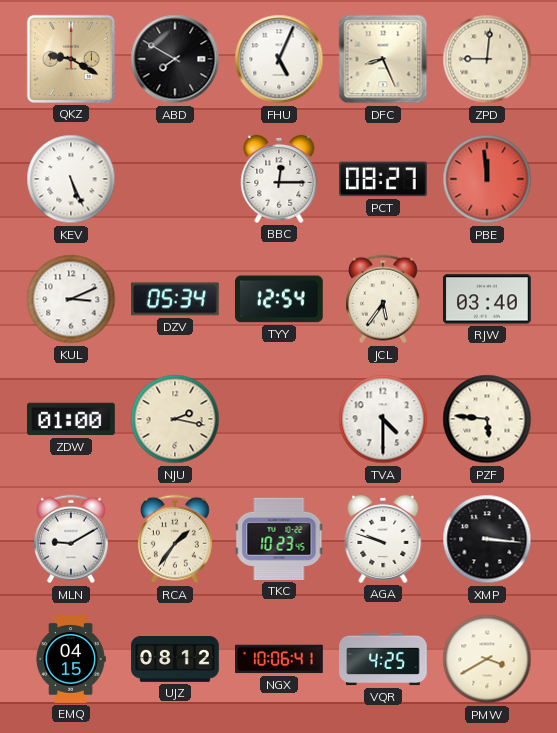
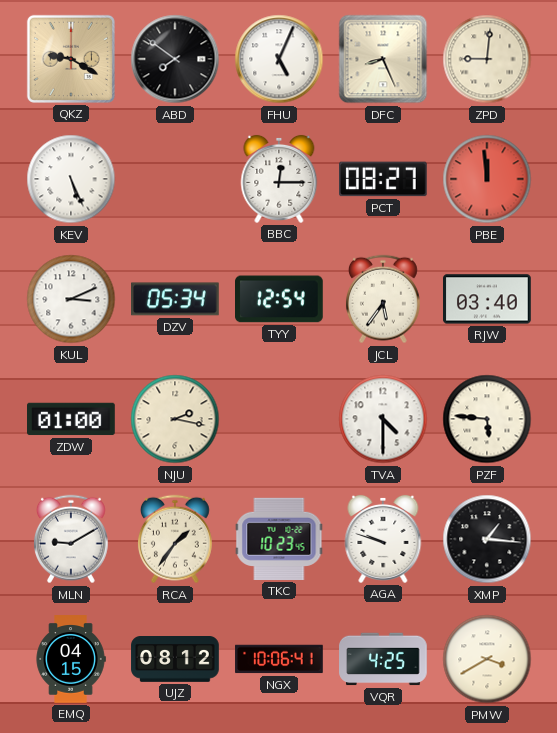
ABD: 7:50 -> 7:51
XMP: 3:16 -> 1:16
